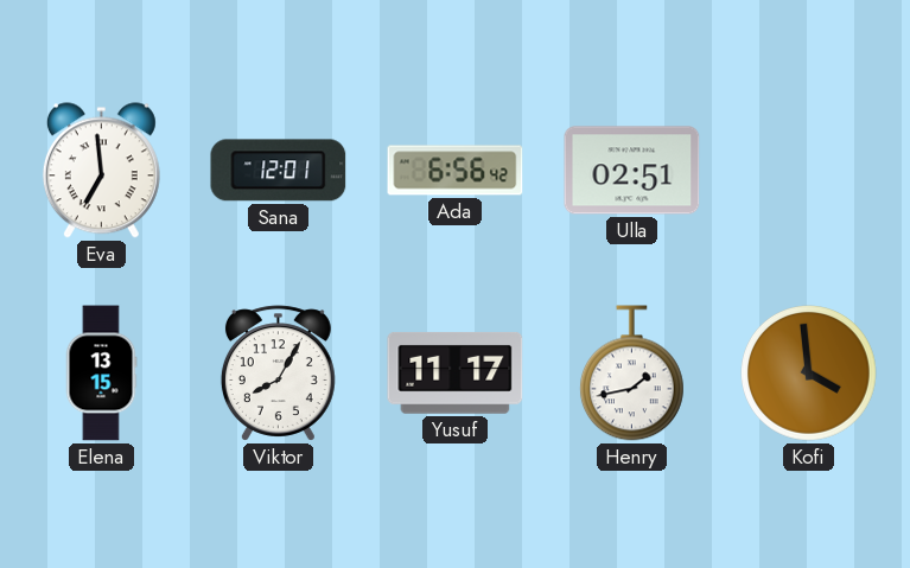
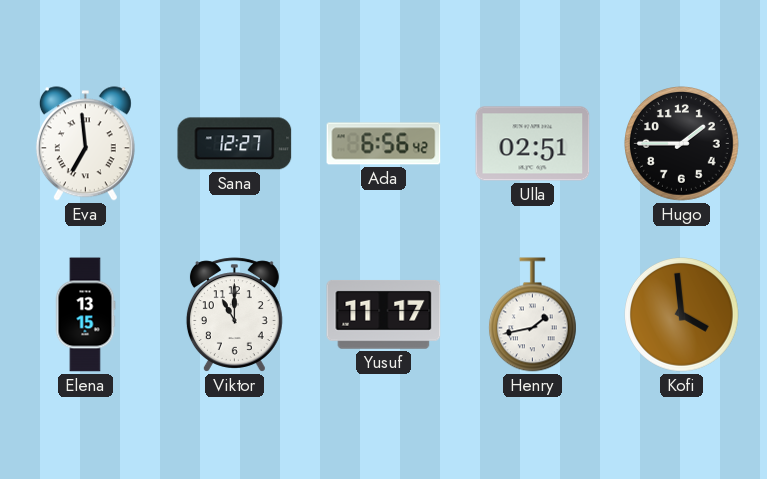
Sana: 12:01 -> 12:27
Hugo: none -> 1:45
Viktor: 8:05 -> 11:00
